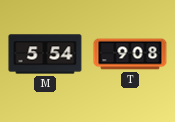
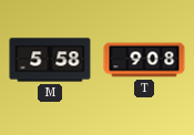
M: 5:54 -> 5:58
